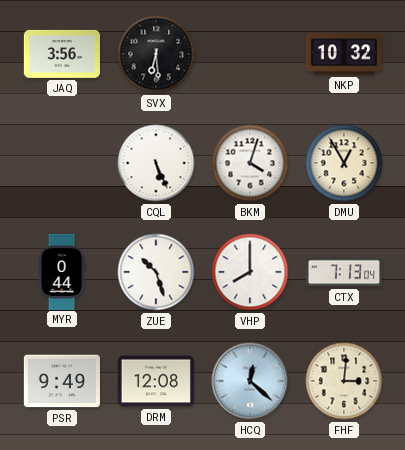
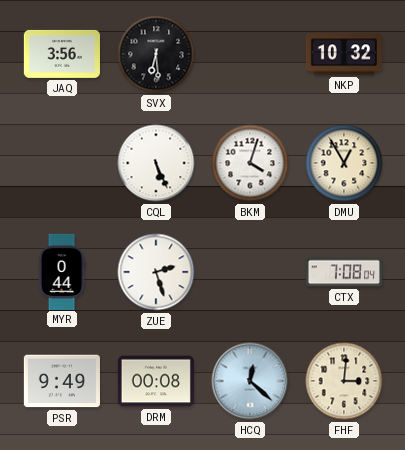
ZUE: 10:27 -> 2:27
VHP: 8:00 -> none
CTX: 7:13 -> 7:08
DRM: 12:08 -> 00:08
